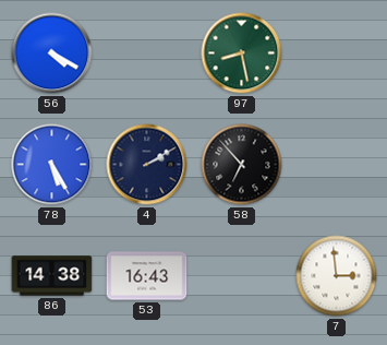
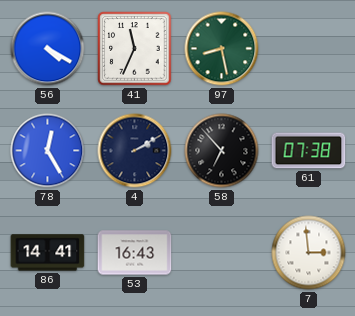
41: none -> 11:34
78: 5:25 -> 12:25
61: none -> 07:38
86: 14:38 -> 14:41
